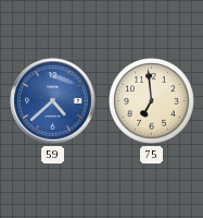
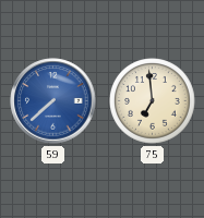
59: 4:38 -> 7:38
